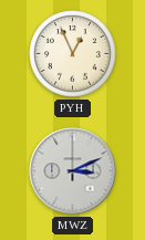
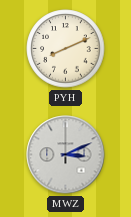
PYH: 12:56 -> 8:11
